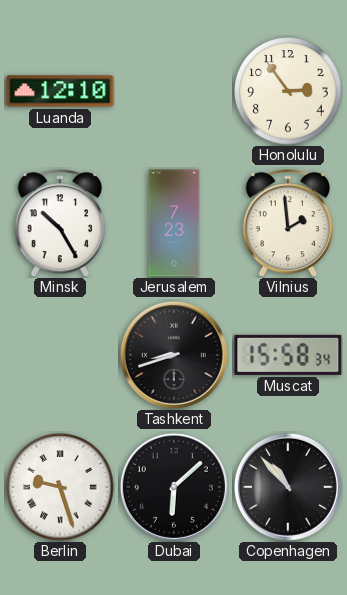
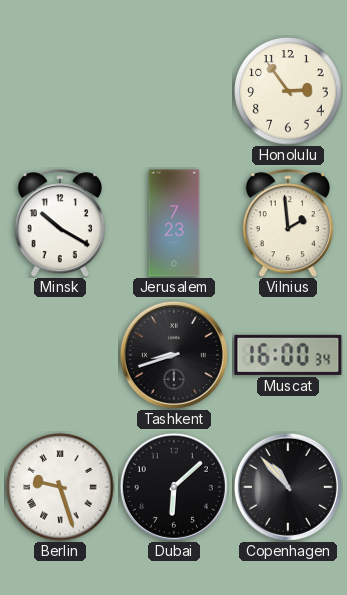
Luanda: 12:10 -> none
Minsk: 10:25 -> 10:20
Muscat: 15:58 -> 16:00
